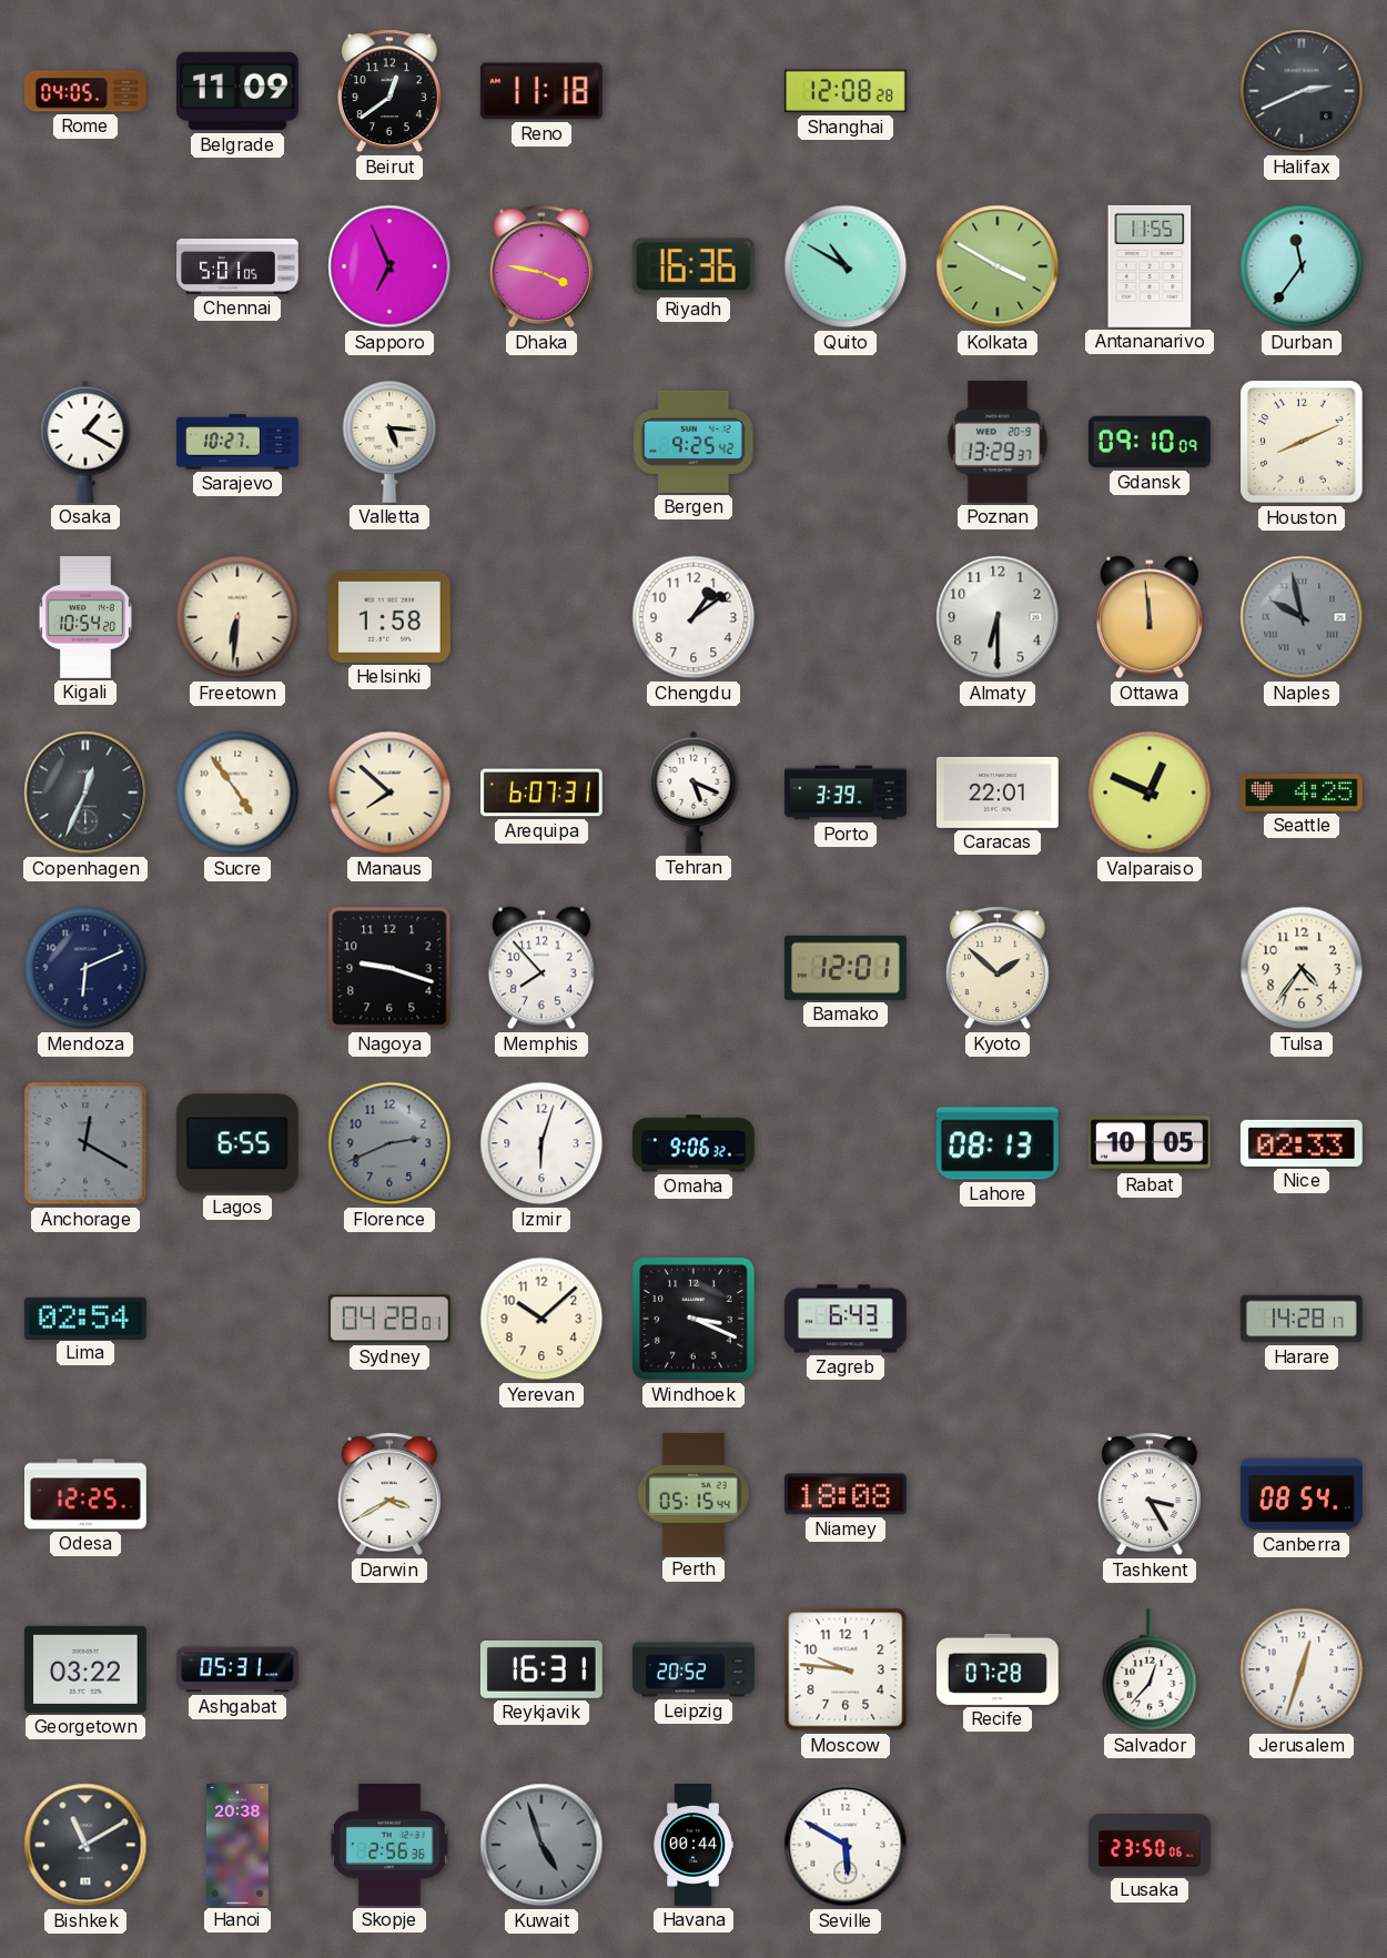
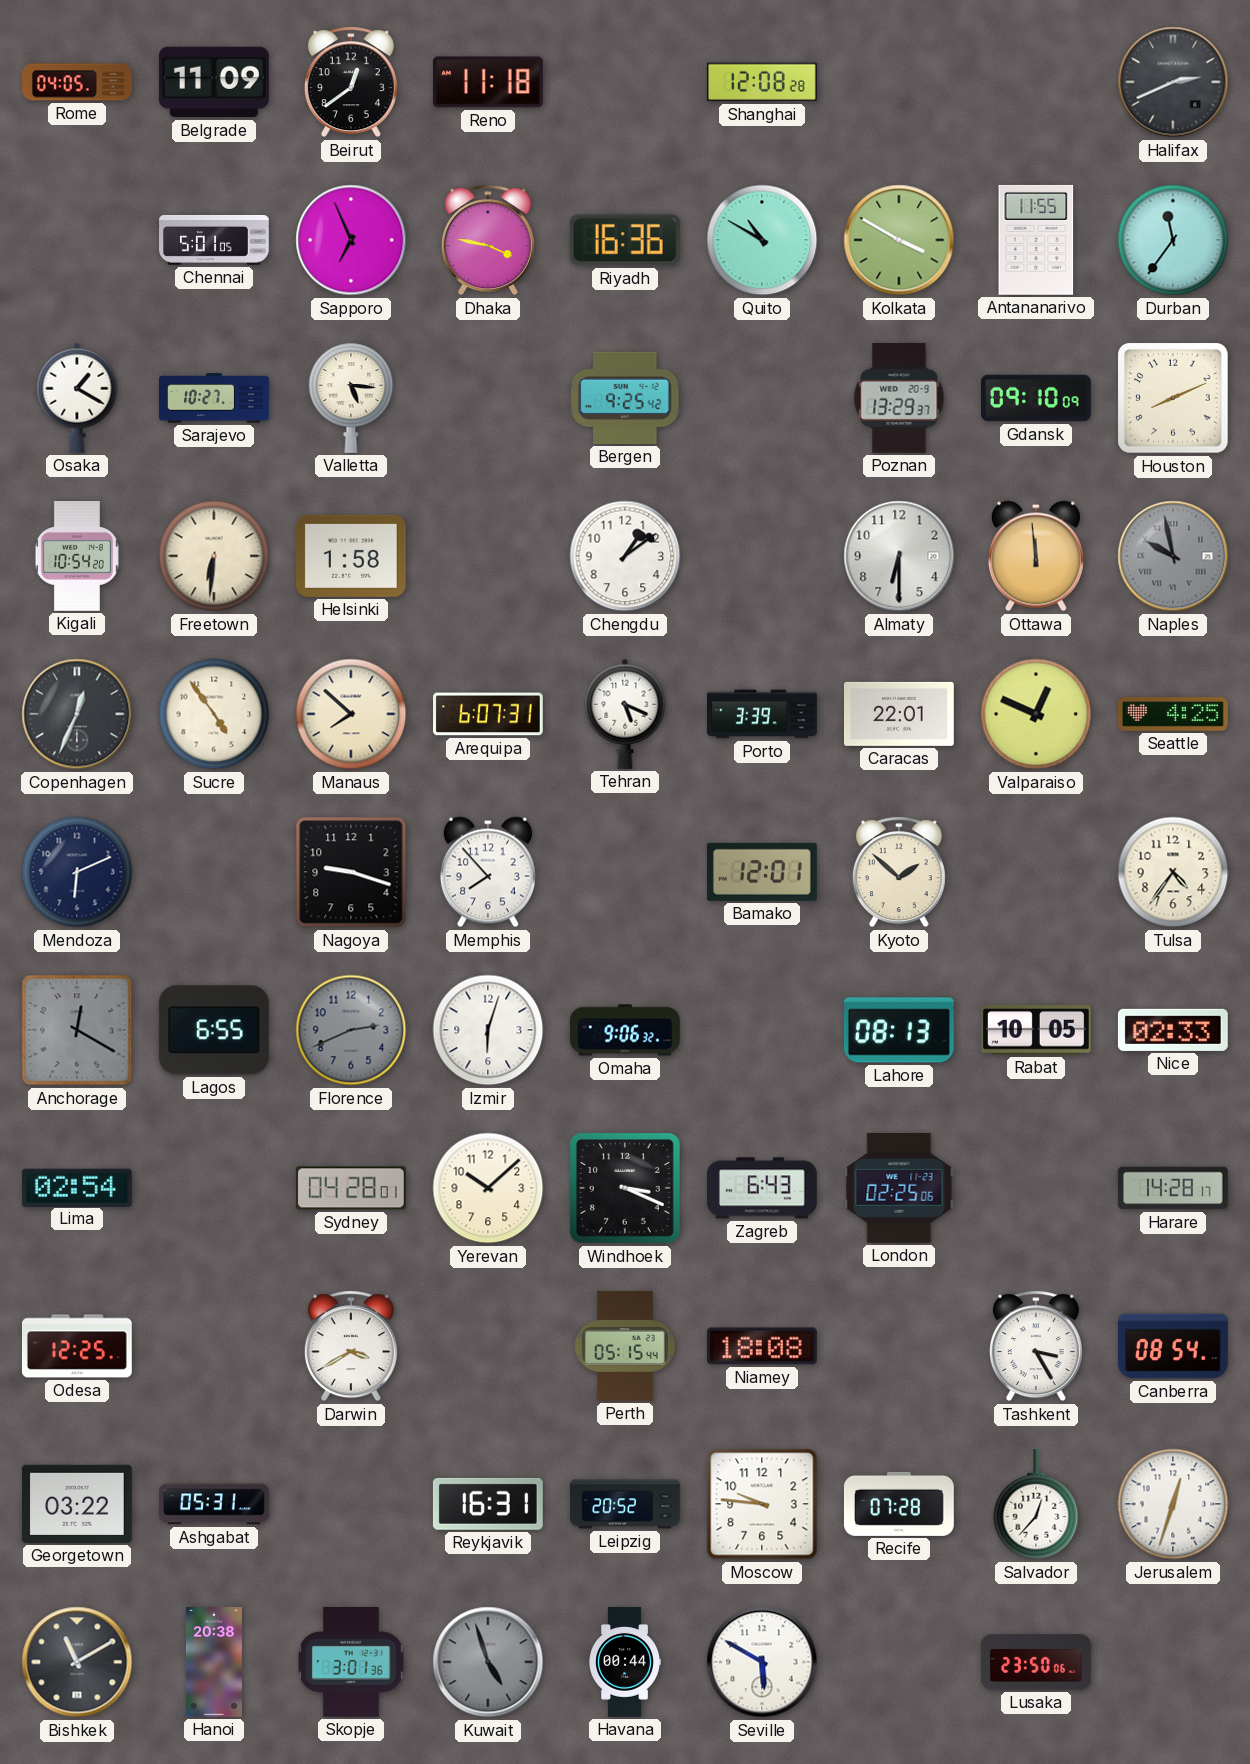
London: none -> 02:25
Skopje: 2:56 -> 3:01
